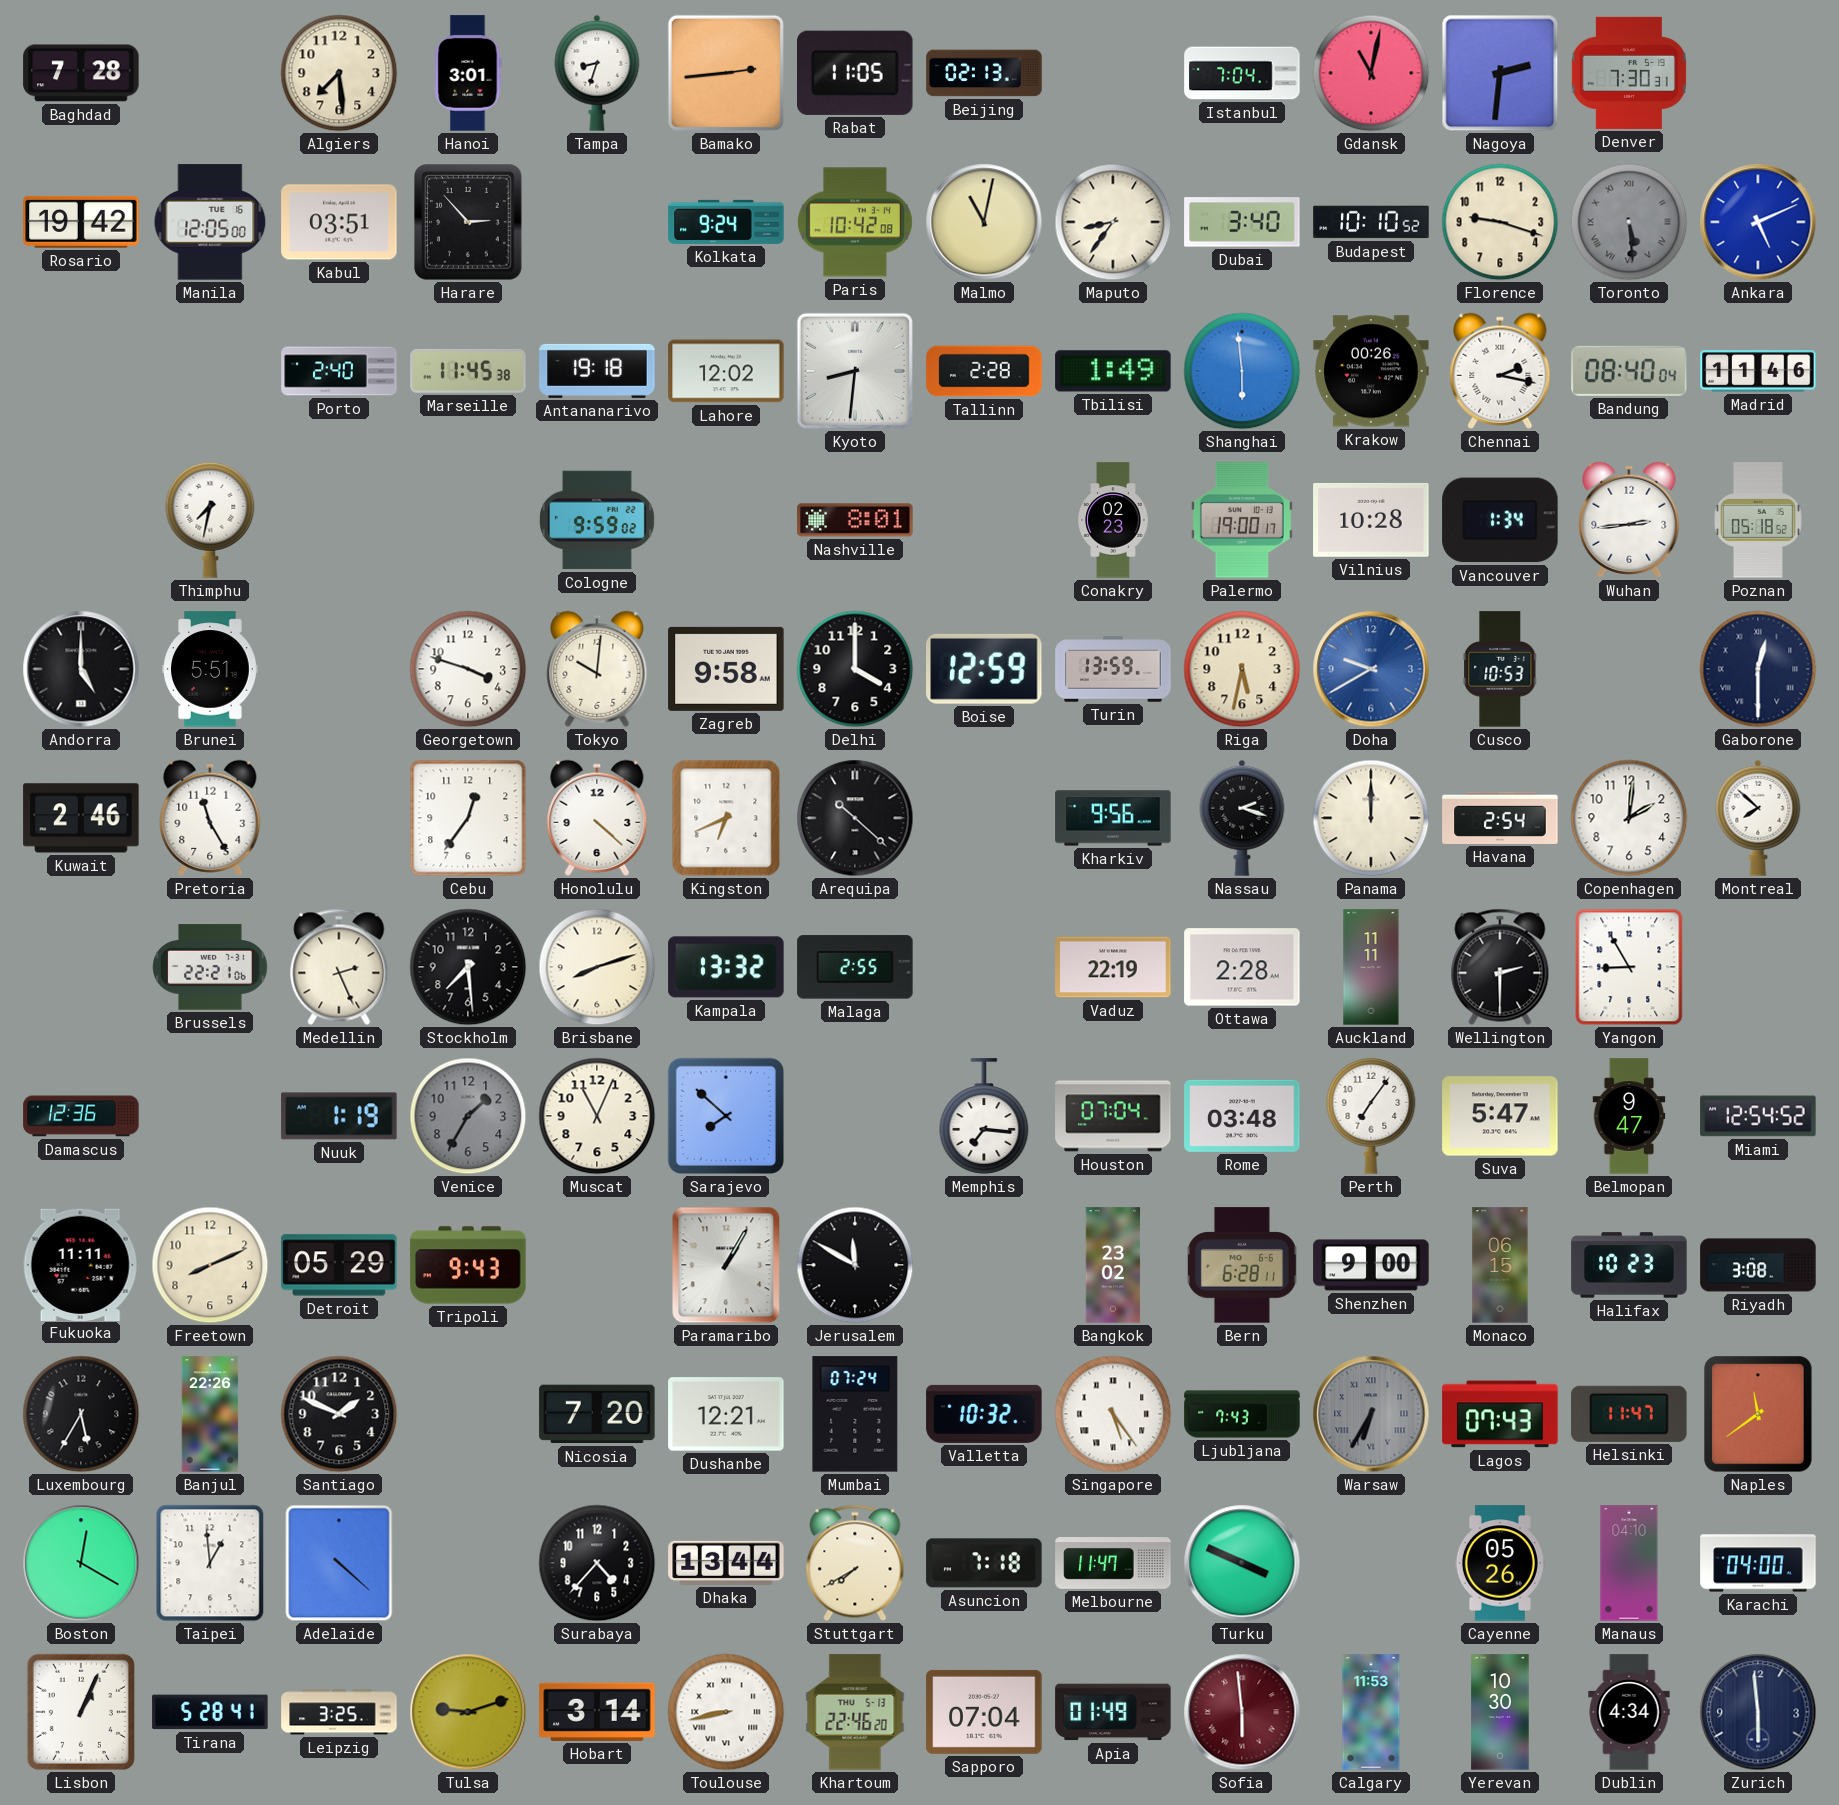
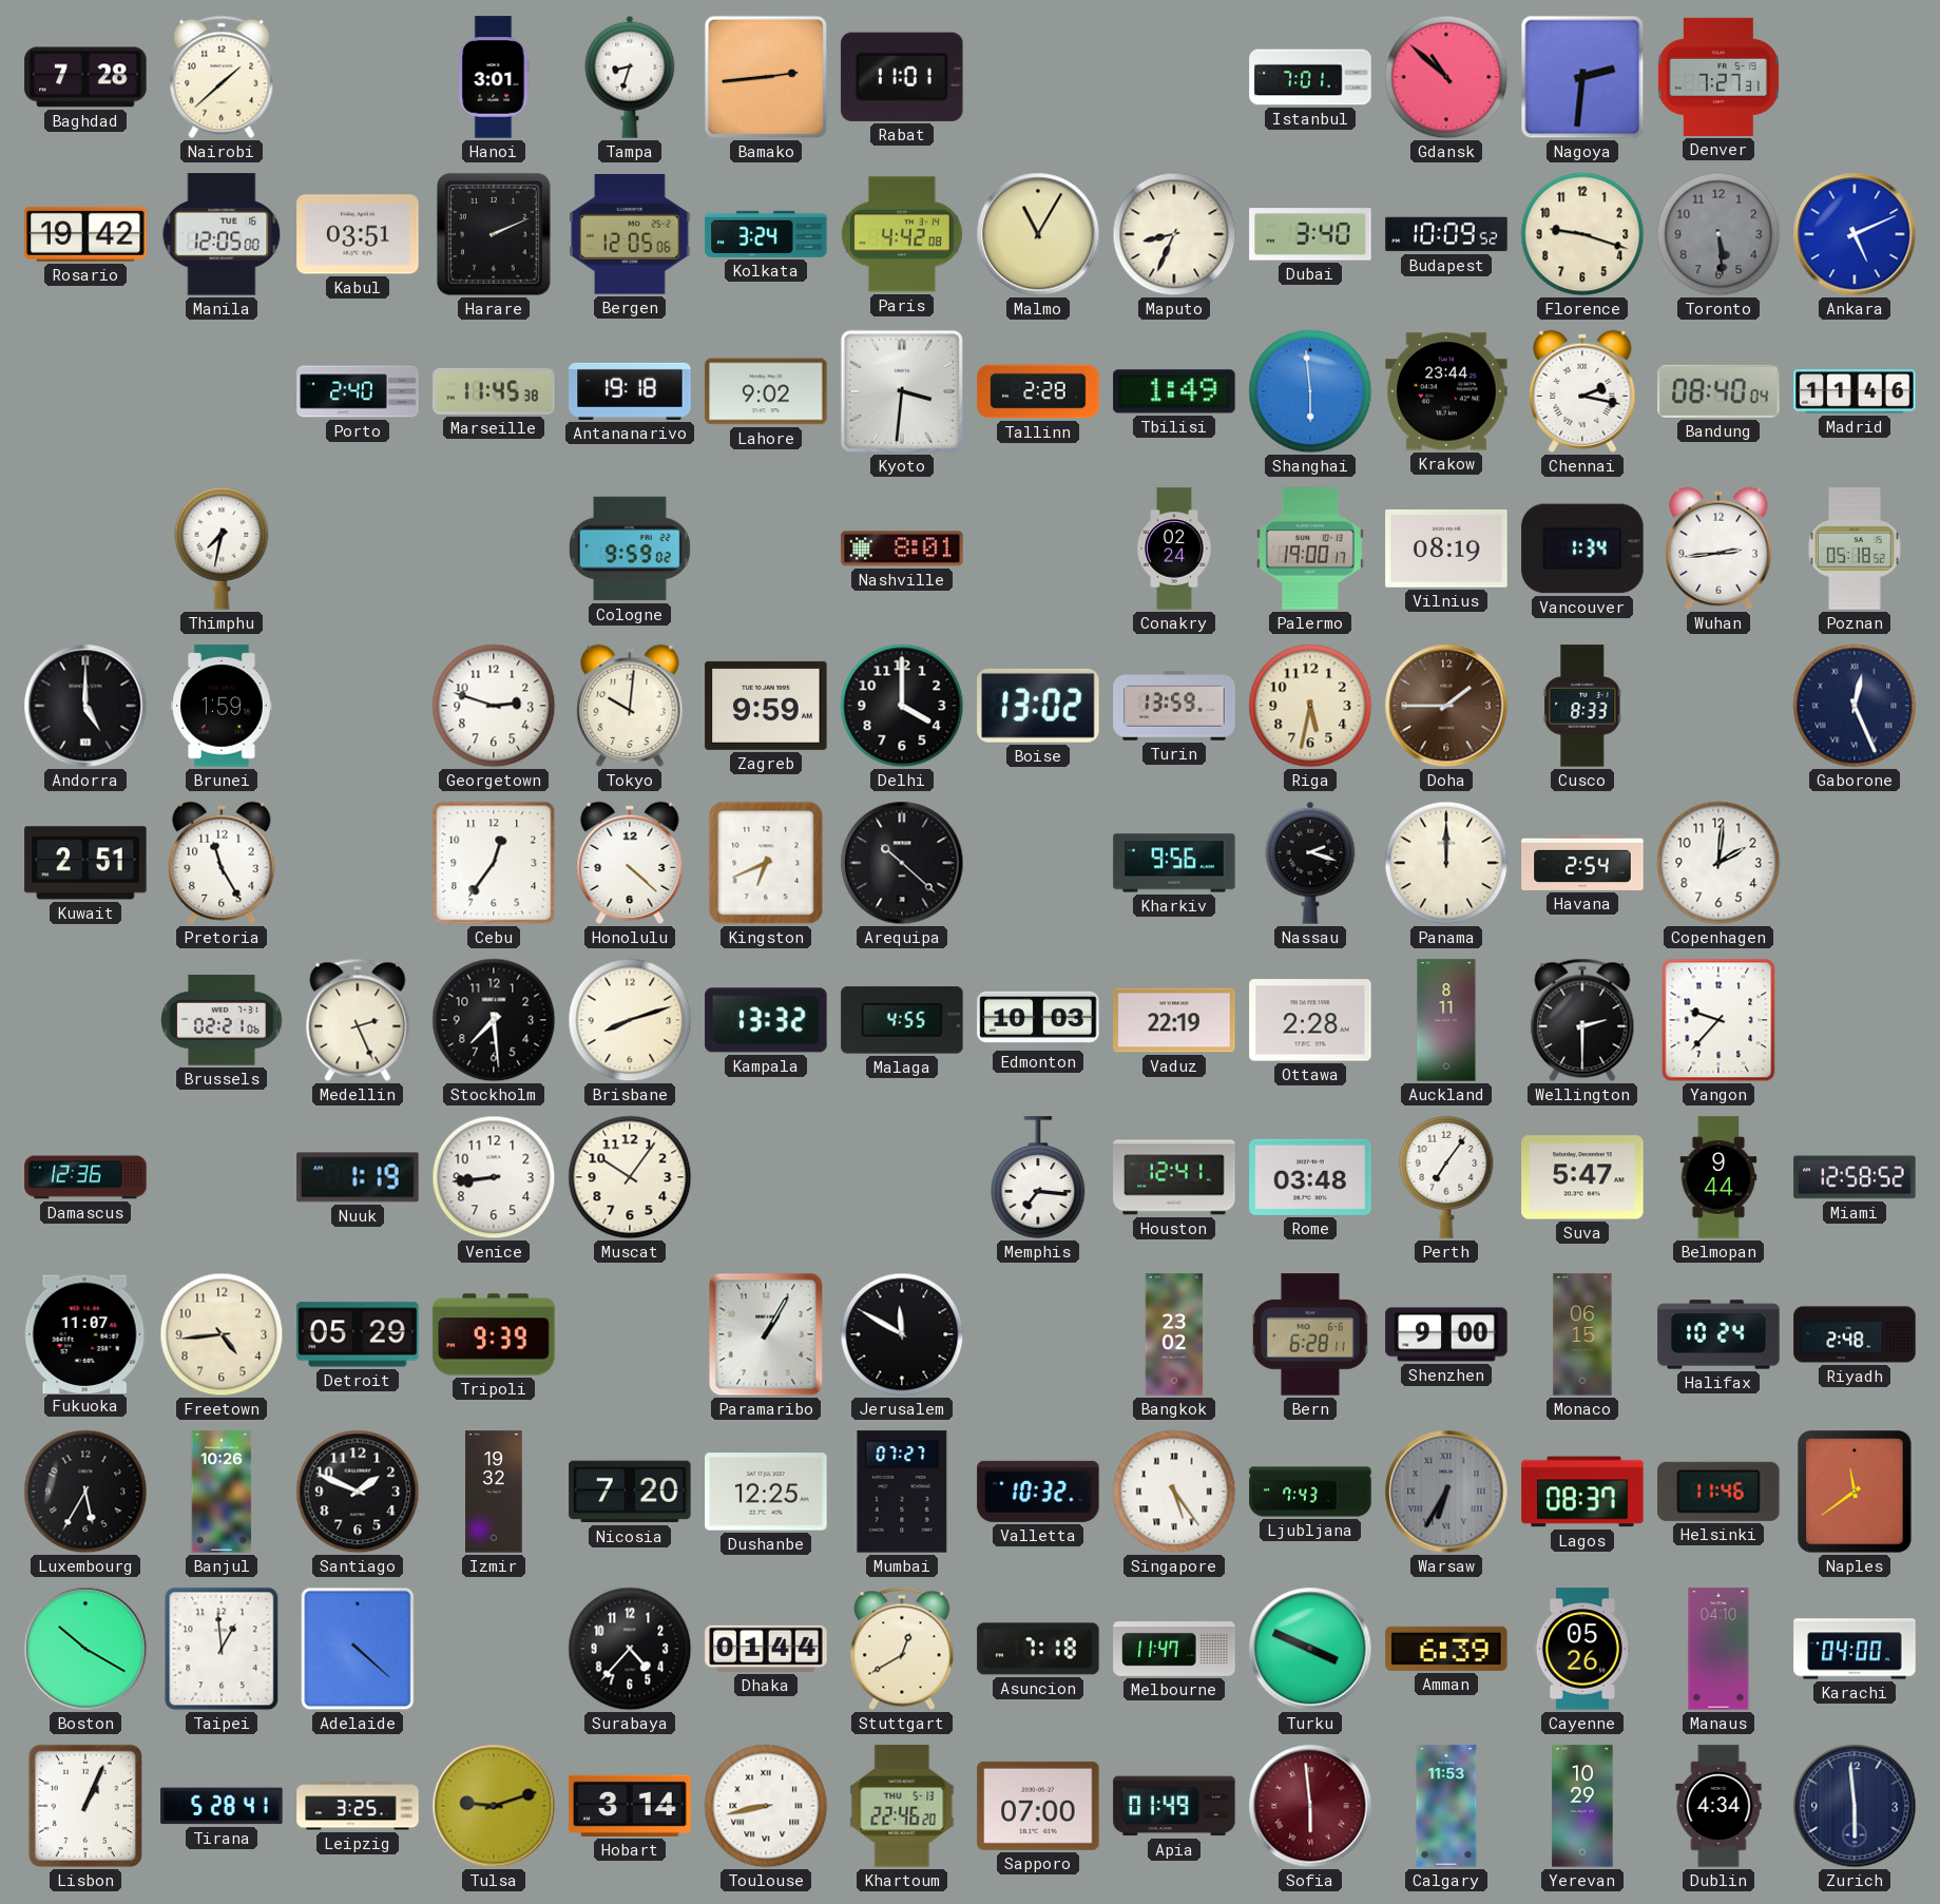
Nairobi: none -> 1:38
Algiers: 7:29 -> none
Rabat: 11:05 -> 11:01
Beijing: 02:13 -> none
Istanbul: 7:04 -> 7:01
Gdansk: 11:02 -> 10:52
Denver: 7:30 -> 7:27
Harare: 2:53 -> 2:11
Bergen: none -> 12:05
Kolkata: 9:24 -> 3:24
Paris: 10:42 -> 4:42
Malmo: 11:02 -> 11:05
Maputo: 8:36 -> 8:34
Budapest: 10:10 -> 10:09
Toronto numerals: Roman -> Arabic
Lahore: 12:02 -> 9:02
Kyoto: 8:31 -> 3:31
Krakow: 00:26 -> 23:44
Conakry: 02:23 -> 02:24
Vilnius: 10:28 -> 08:19
Brunei: 5:51 -> 1:59
Georgetown: 3:48 -> 2:48
Zagreb: 9:58 -> 9:59
Boise: 12:59 -> 13:02
Doha: 9:40 -> 1:45
Doha dial: blue -> brown
Cusco: 10:53 -> 8:33
Gaborone: 12:30 -> 12:26
Kuwait: 2:46 -> 2:51
Montreal: 7:52 -> none
Brussels: 22:21 -> 02:21
Malaga: 2:55 -> 4:55
Edmonton: none -> 10:03
Auckland: 11:11 -> 8:11
Yangon: 8:55 -> 9:37
Venice: 1:35 -> 8:44
Venice dial: grey -> white
Muscat: 11:04 -> 10:06
Sarajevo: 7:52 -> none
Houston: 07:04 -> 12:41
Belmopan: 9:47 -> 9:44
Miami: 12:54 -> 12:58
Fukuoka: 11:11 -> 11:07
Freetown: 8:11 -> 4:44
Tripoli: 9:43 -> 9:39
Halifax: 10:23 -> 10:24
Riyadh: 3:08 -> 2:48
Banjul: 22:26 -> 10:26
Izmir: none -> 19:32
Dushanbe: 12:21 -> 12:25
Mumbai: 07:24 -> 07:27
Lagos: 07:43 -> 08:37
Helsinki: 11:47 -> 11:46
Boston: 12:20 -> 10:20
Dhaka: 13:44 -> 01:44
Stuttgart: 7:40 -> 12:40
Amman: none -> 6:39
Sapporo: 07:04 -> 07:00
Yerevan: 10:30 -> 10:29
